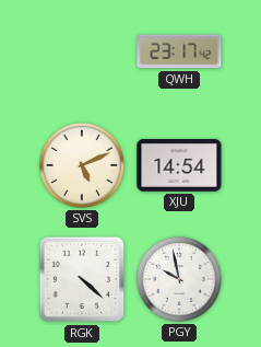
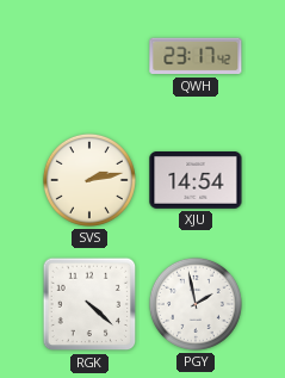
SVS: 5:11 -> 2:13
PGY: 9:58 -> 1:58
